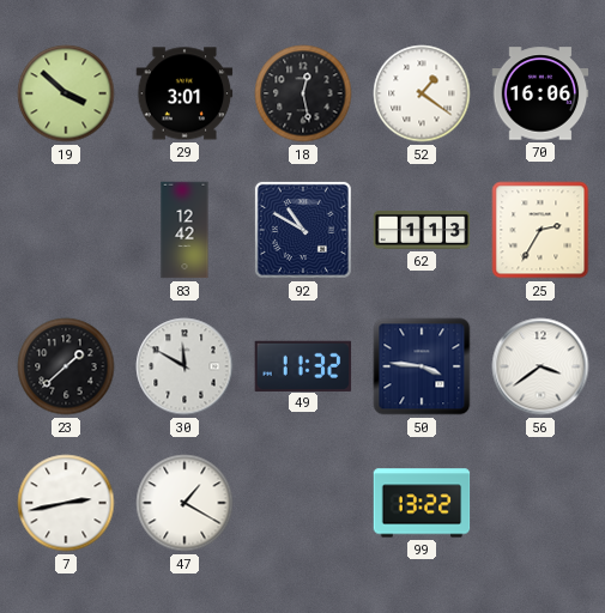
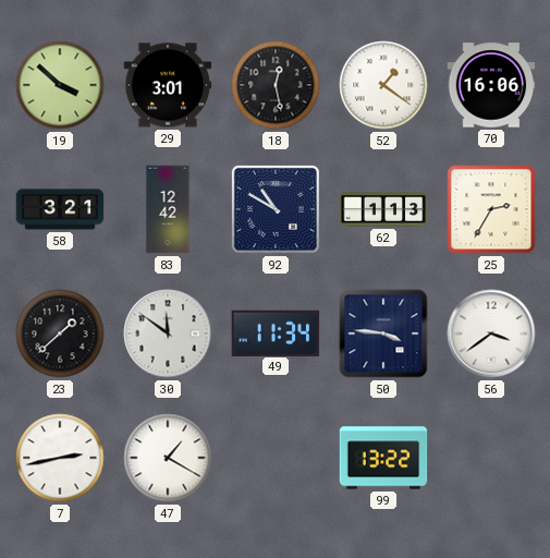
58: none -> 3:21
30: 11:50 -> 11:51
49: 11:32 -> 11:34
